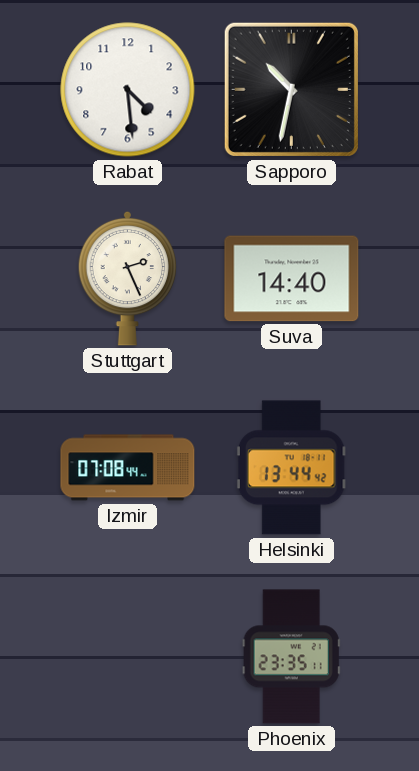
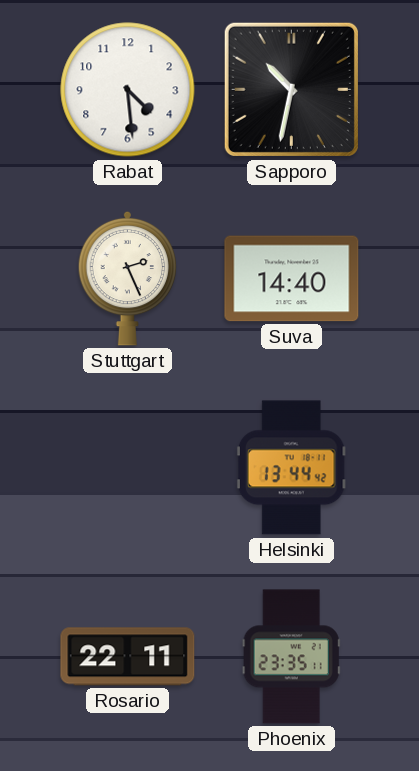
Izmir: 07:08 -> none
Rosario: none -> 22:11
